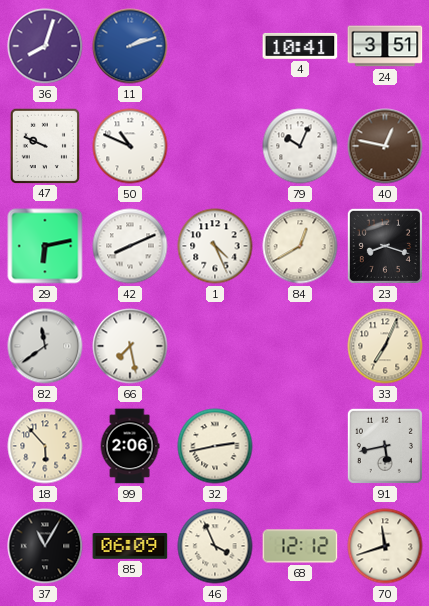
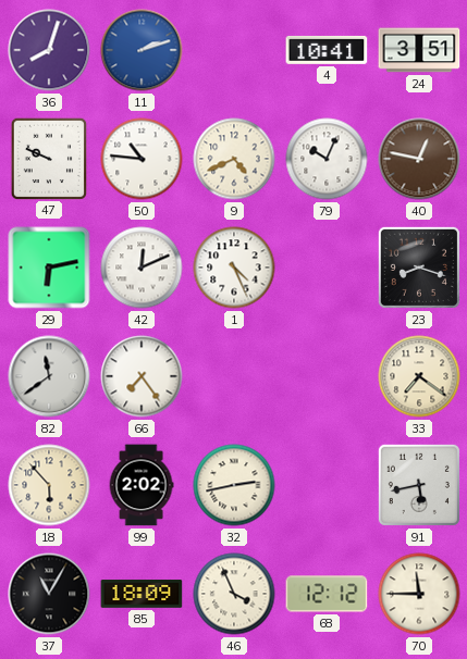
50: 10:49 -> 10:46
9: none -> 4:41
42: 8:11 -> 12:11
84: 12:40 -> none
66: 7:28 -> 7:24
33: 7:04 -> 7:21
99: 2:06 -> 2:02
85: 06:09 -> 18:09
70: 11:42 -> 11:45
